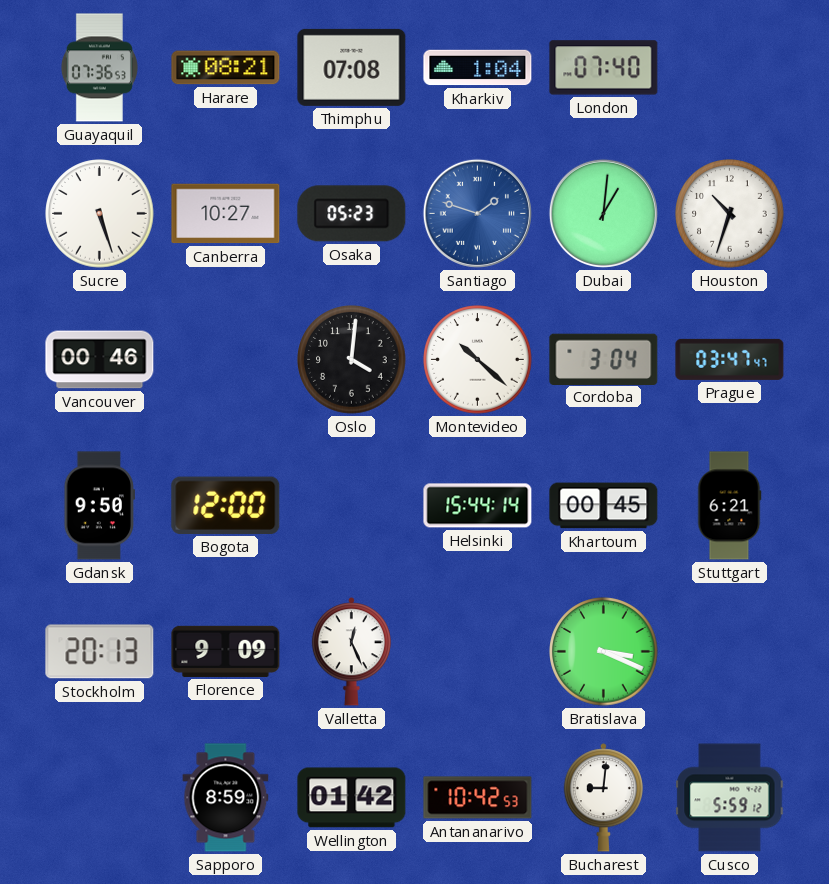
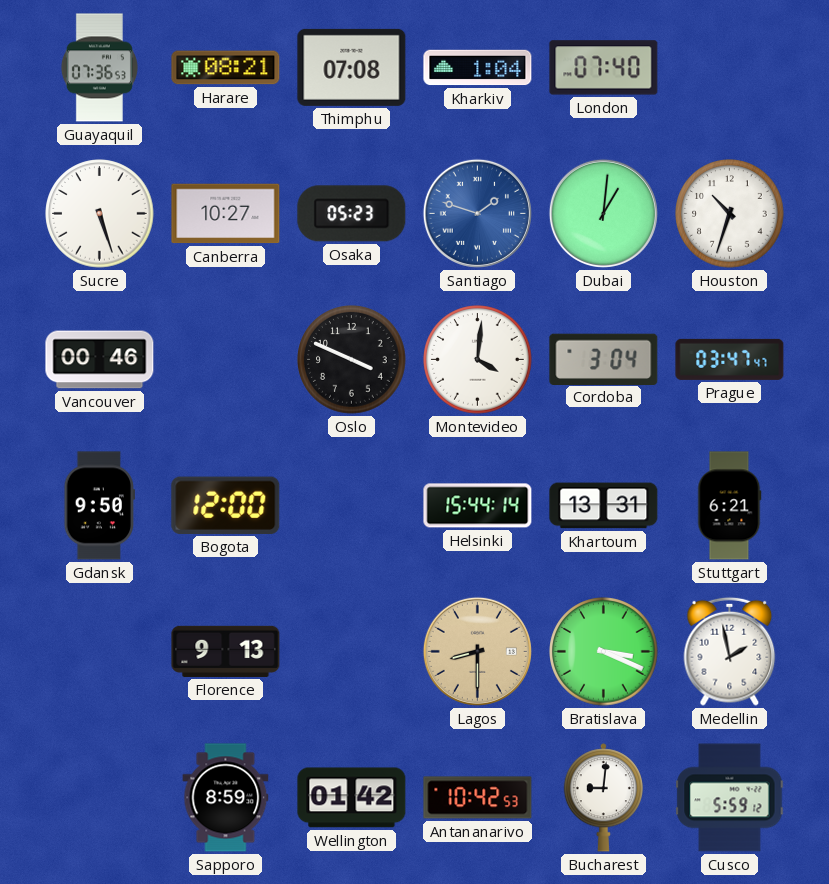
Oslo: 4:01 -> 3:49
Montevideo: 10:22 -> 4:01
Khartoum: 00:45 -> 13:31
Stockholm: 20:13 -> none
Florence: 9:09 -> 9:13
Valletta: 12:26 -> none
Lagos: none -> 8:30
Medellin: none -> 1:58
